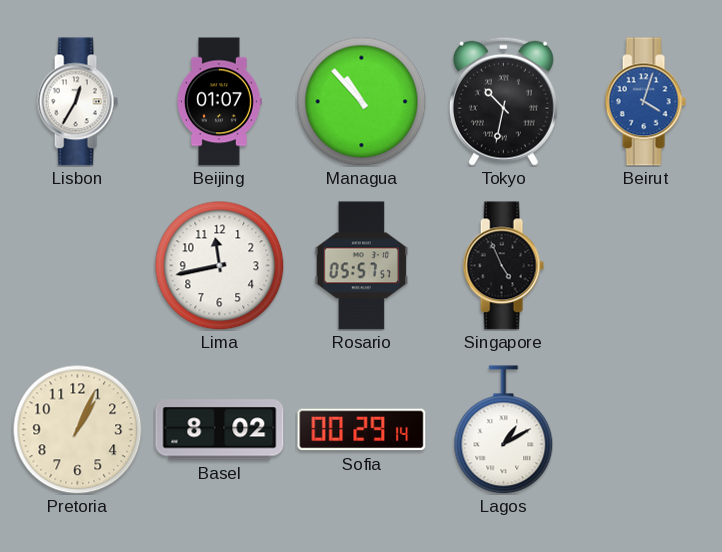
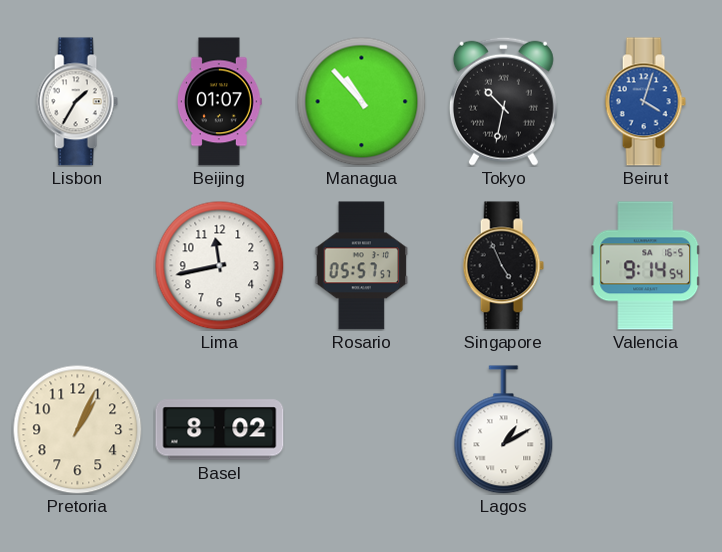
Lisbon: 12:35 -> 1:35
Valencia: none -> 9:14
Sofia: 00:29 -> none
